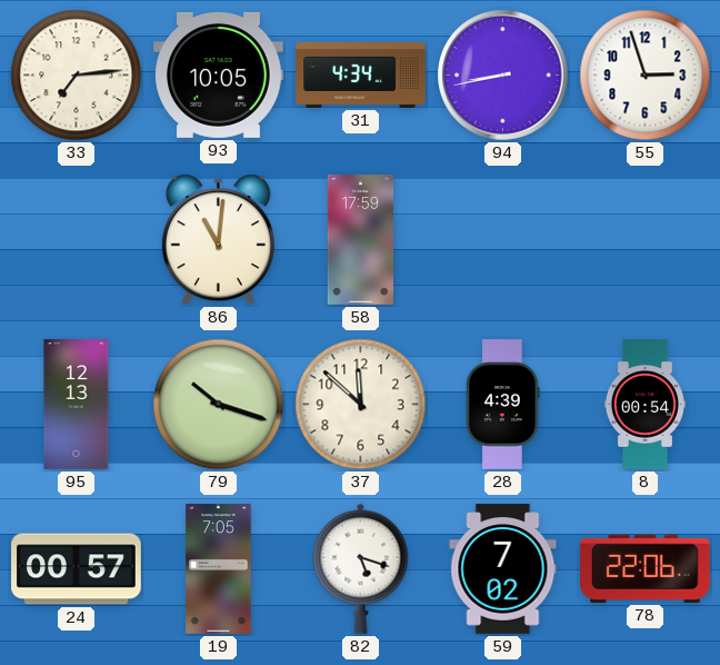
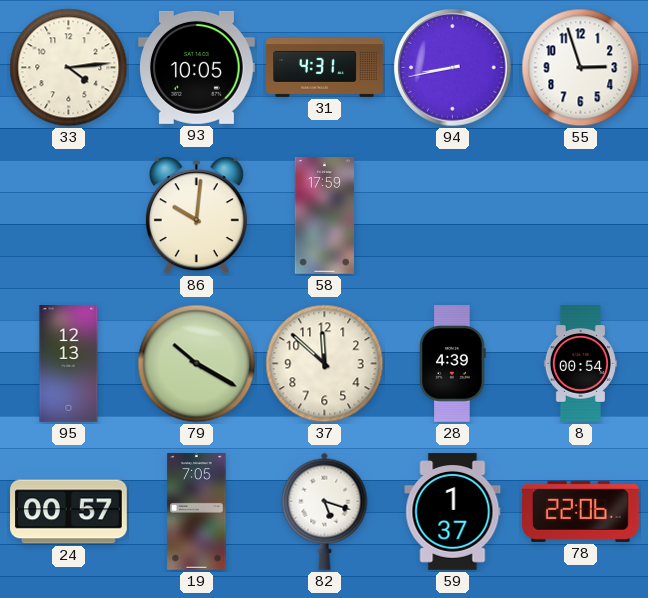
33: 7:14 -> 4:14
31: 4:34 -> 4:31
86: 11:01 -> 10:01
79: 10:18 -> 10:20
59: 7:02 -> 1:37
